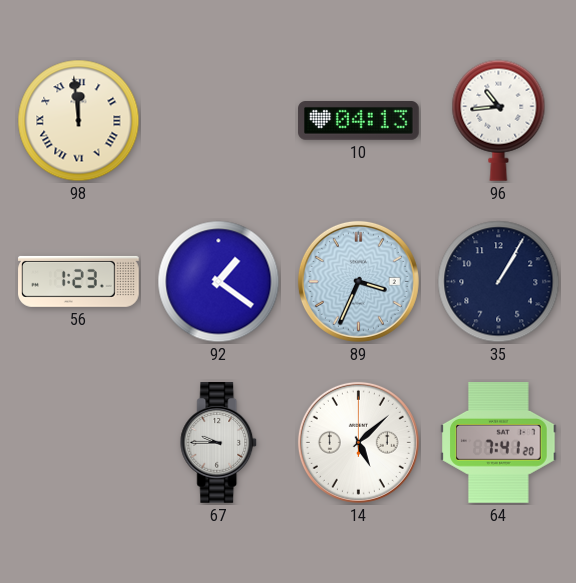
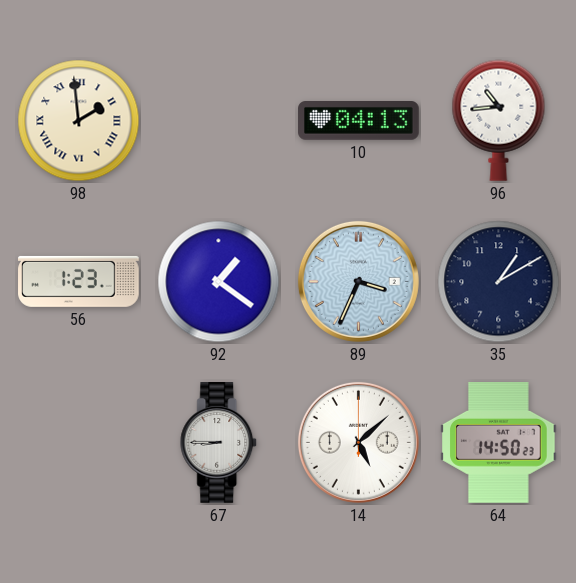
98: 11:59 -> 1:59
35: 1:05 -> 1:10
67: 9:45 -> 8:45
64: 7:41 -> 14:50
